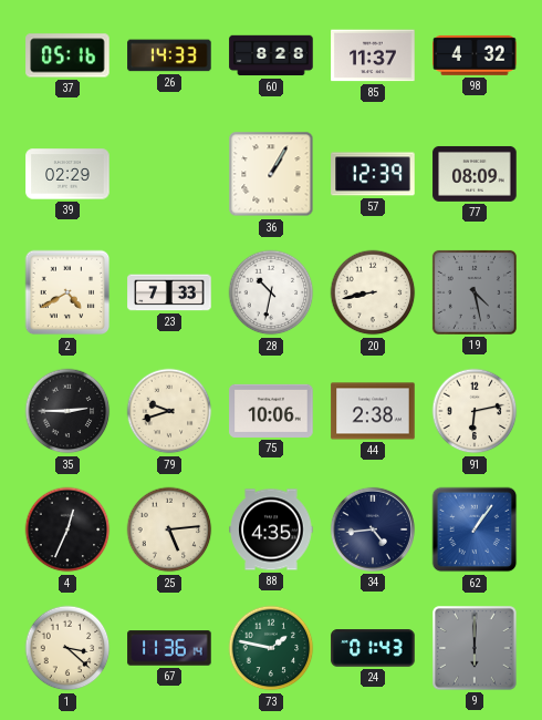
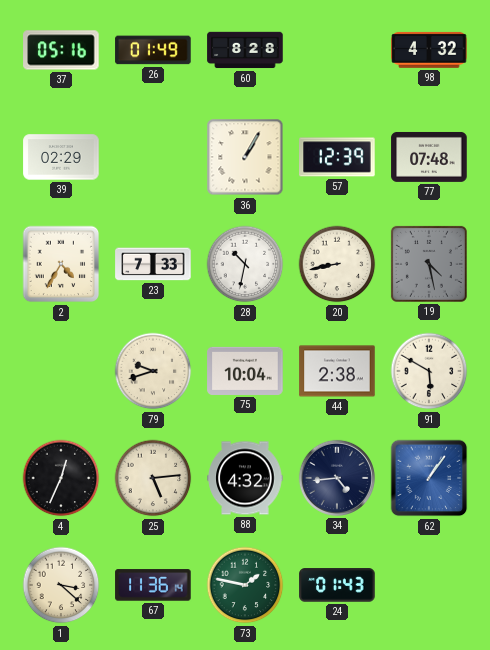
26: 14:33 -> 01:49
85: 11:37 -> none
77: 08:09 -> 07:48
2: 4:40 -> 4:35
35: 2:45 -> none
75: 10:06 -> 10:04
91: 6:13 -> 5:50
88: 4:35 -> 4:32
9: 6:00 -> none
